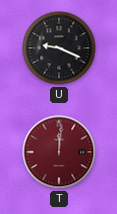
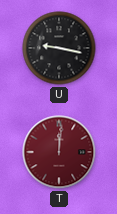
U: 9:19 -> 9:17
